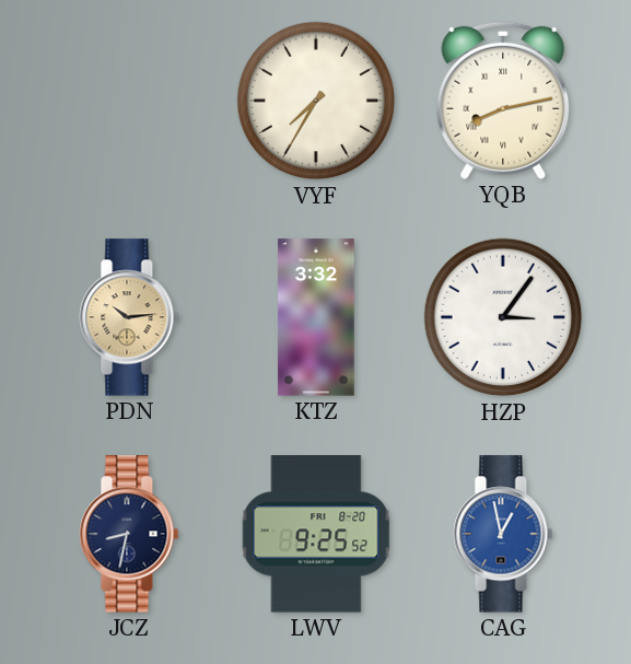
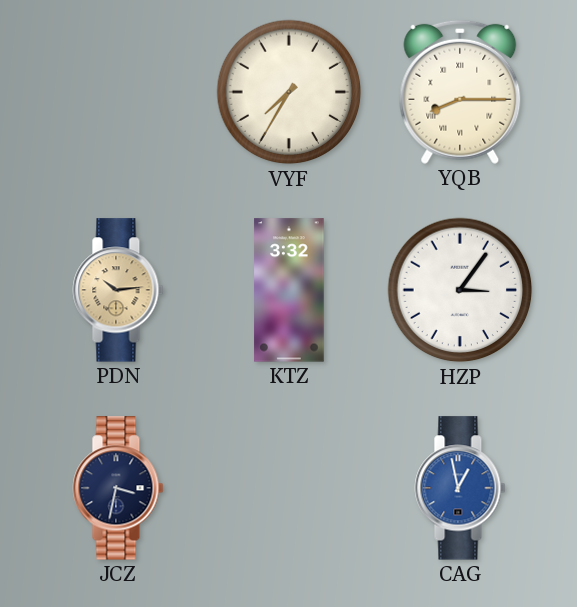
YQB: 8:13 -> 8:15
JCZ: 8:32 -> 3:32
LWV: 9:25 -> none
